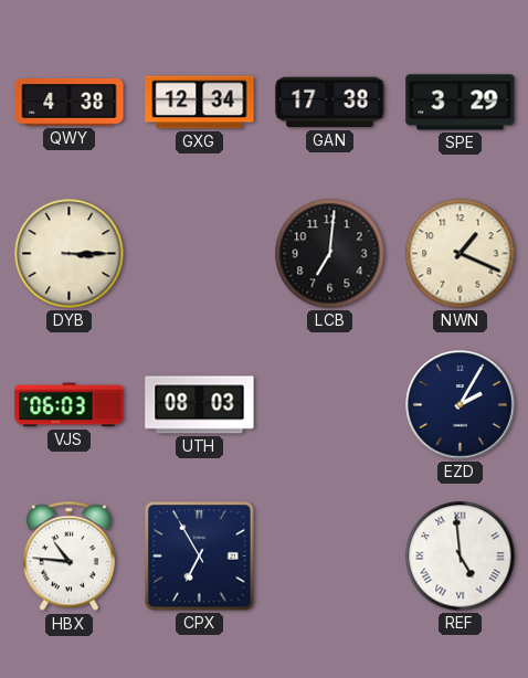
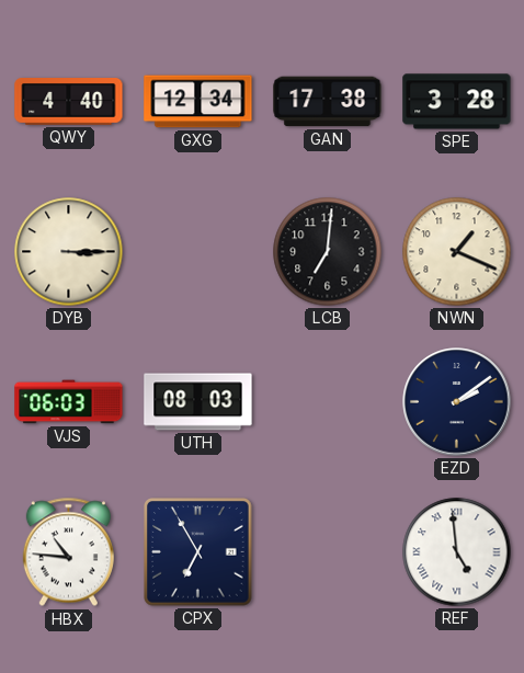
QWY: 4:38 -> 4:40
SPE: 3:29 -> 3:28
EZD: 2:05 -> 2:09
